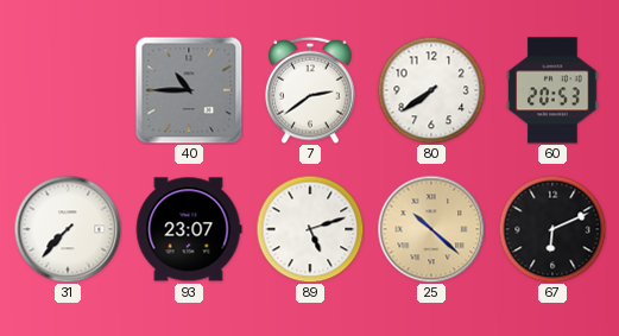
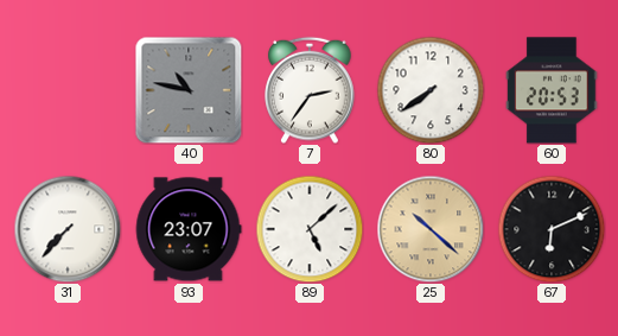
40: 10:45 -> 10:47
7: 2:39 -> 2:36
89: 5:12 -> 5:08
